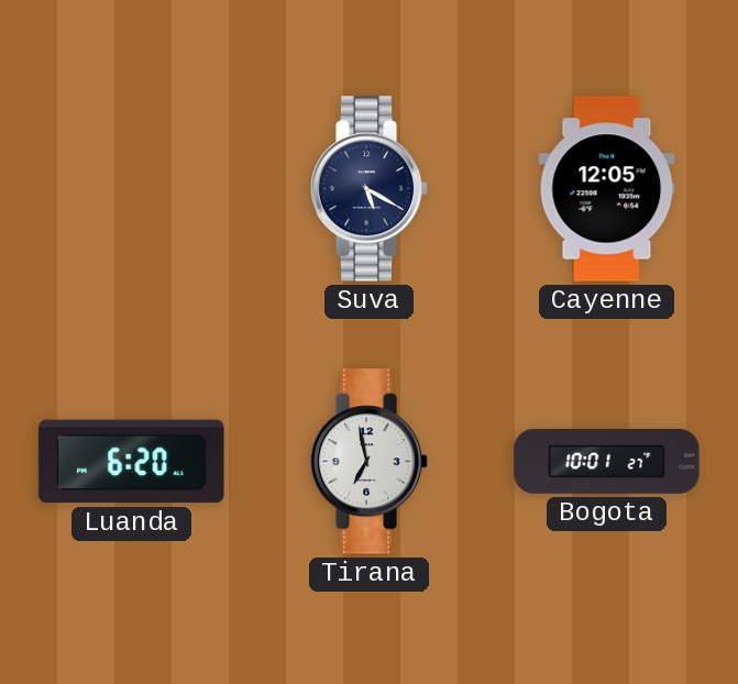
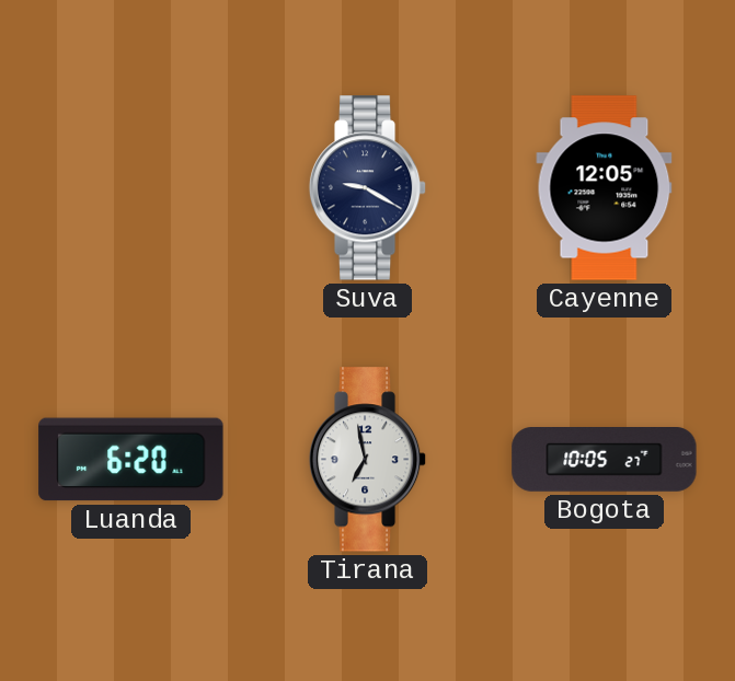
Suva: 5:20 -> 9:20
Bogota: 10:01 -> 10:05
